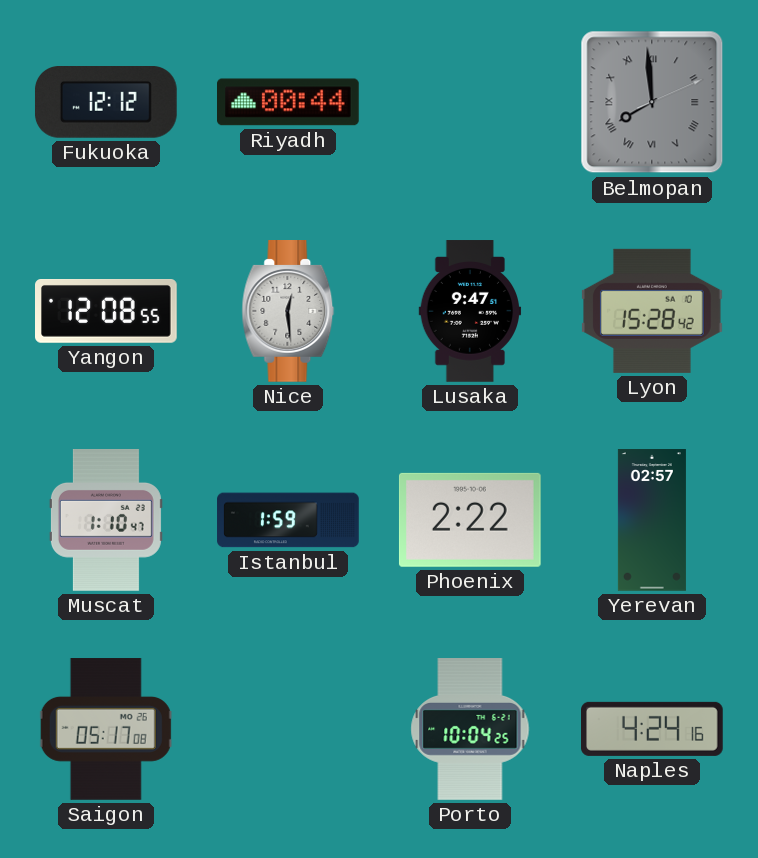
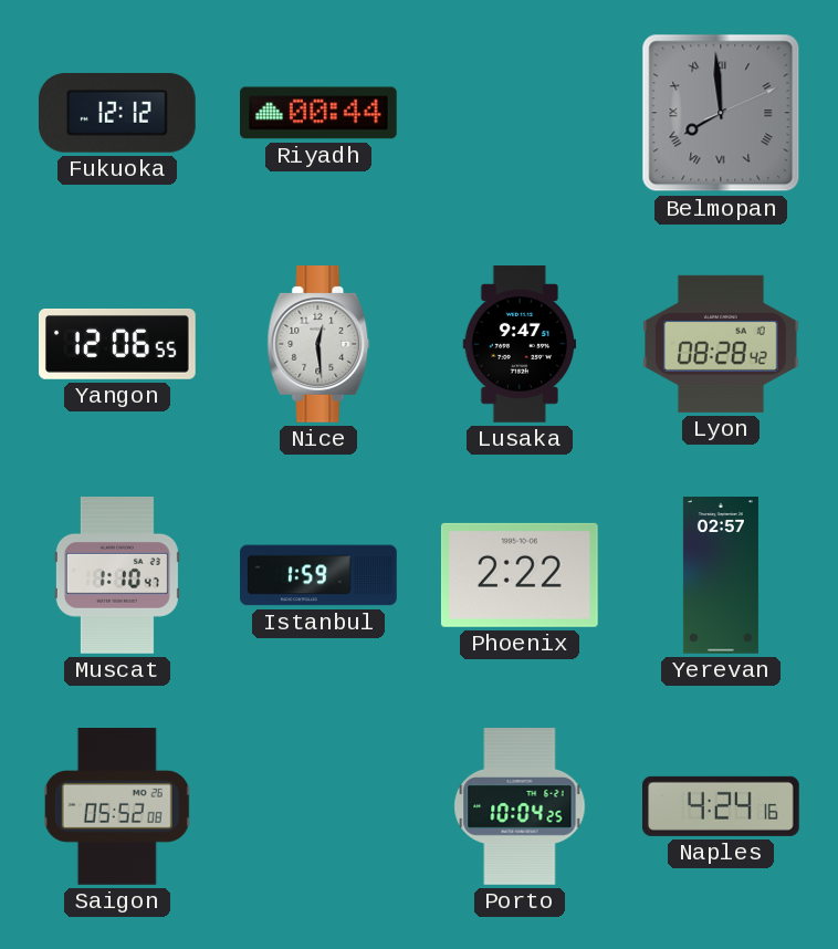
Yangon: 12:08 -> 12:06
Lyon: 15:28 -> 08:28
Saigon: 05:17 -> 05:52
